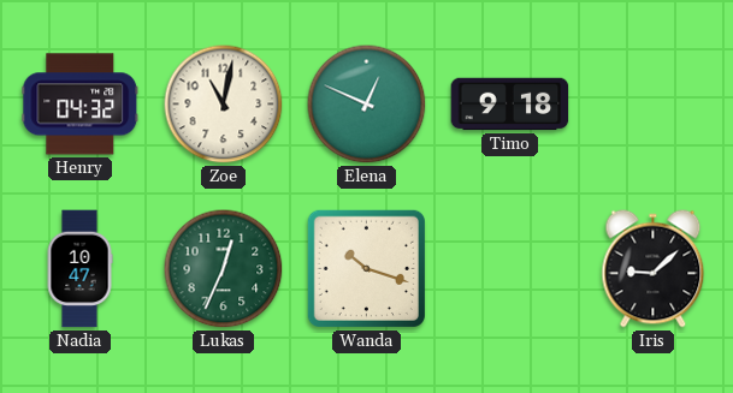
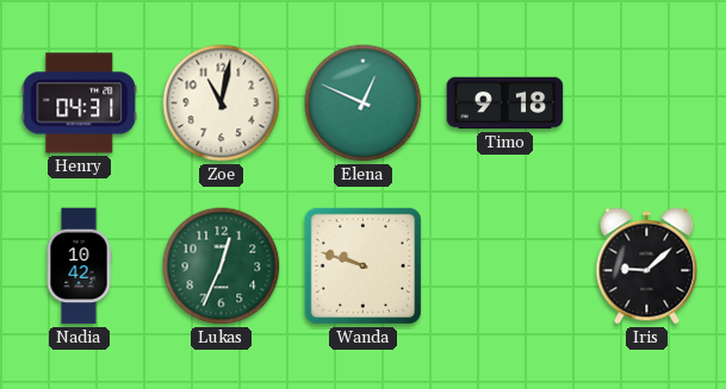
Henry: 04:32 -> 04:31
Nadia: 10:47 -> 10:42
Wanda: 10:18 -> 9:48
